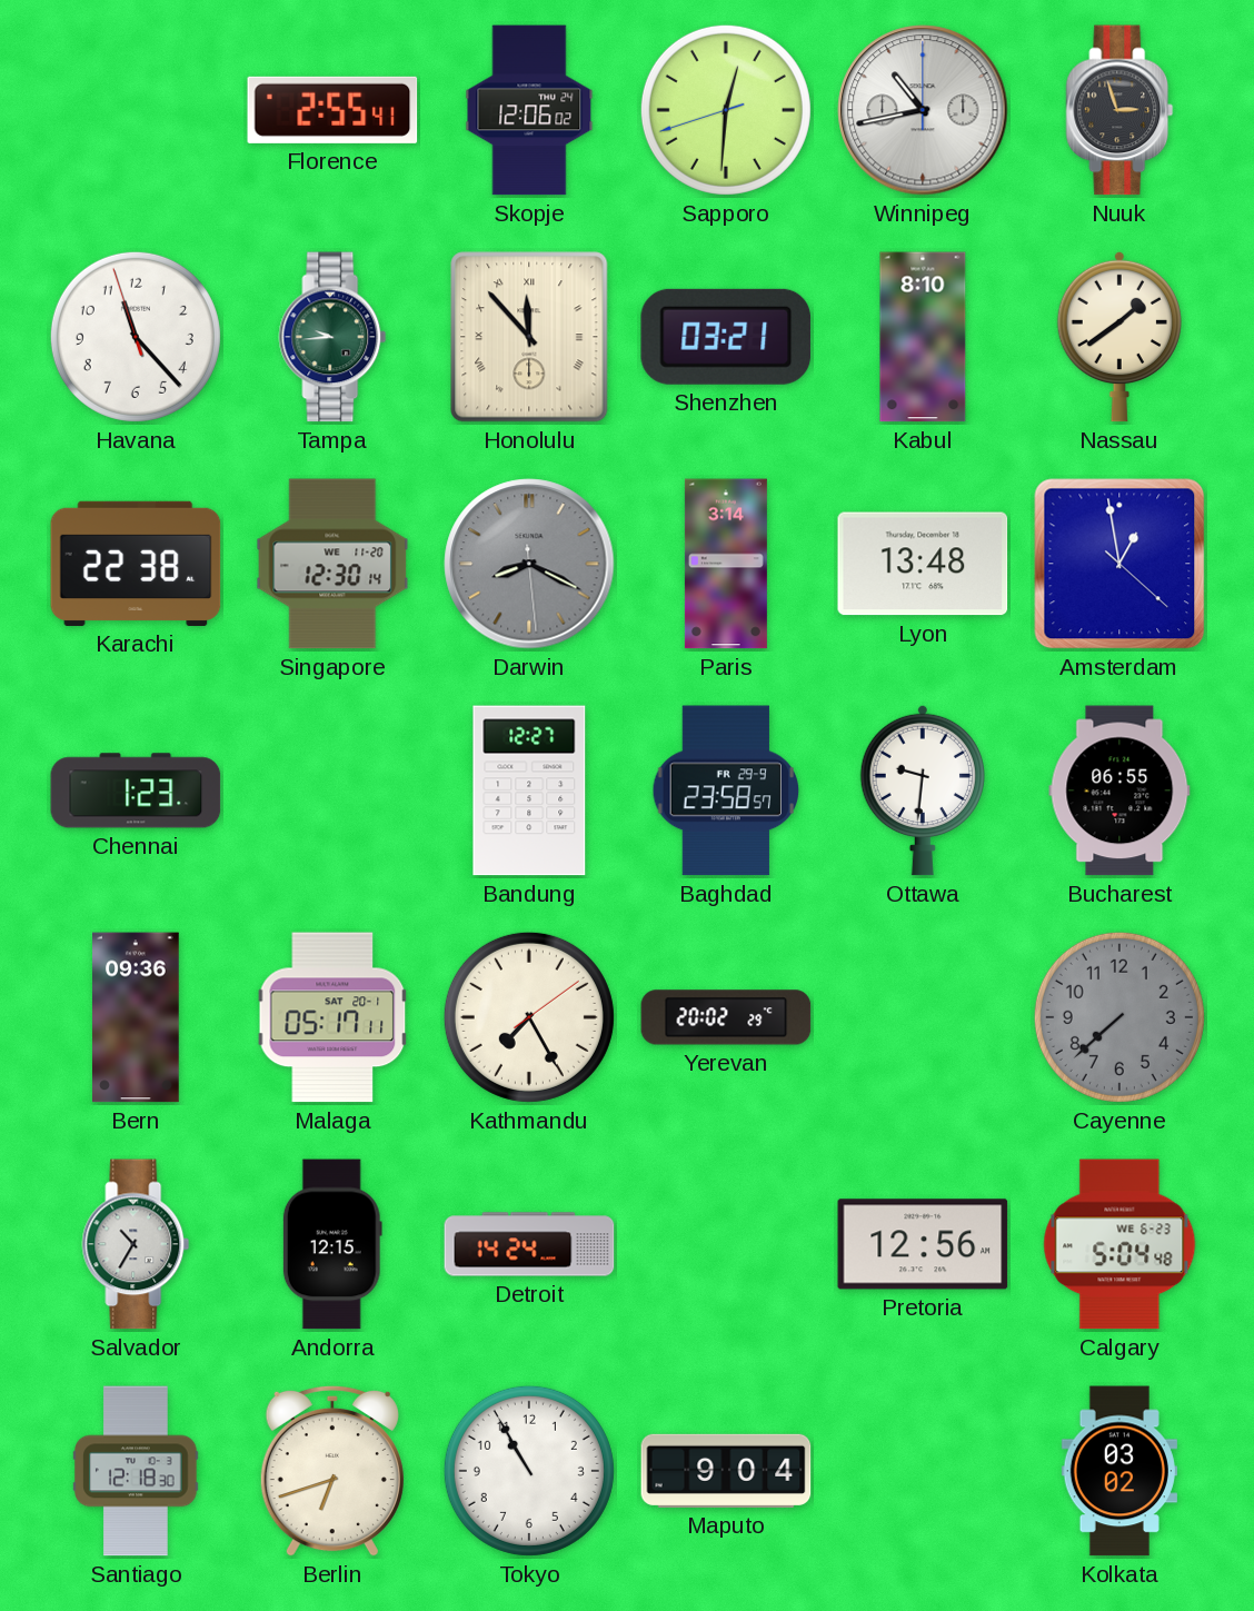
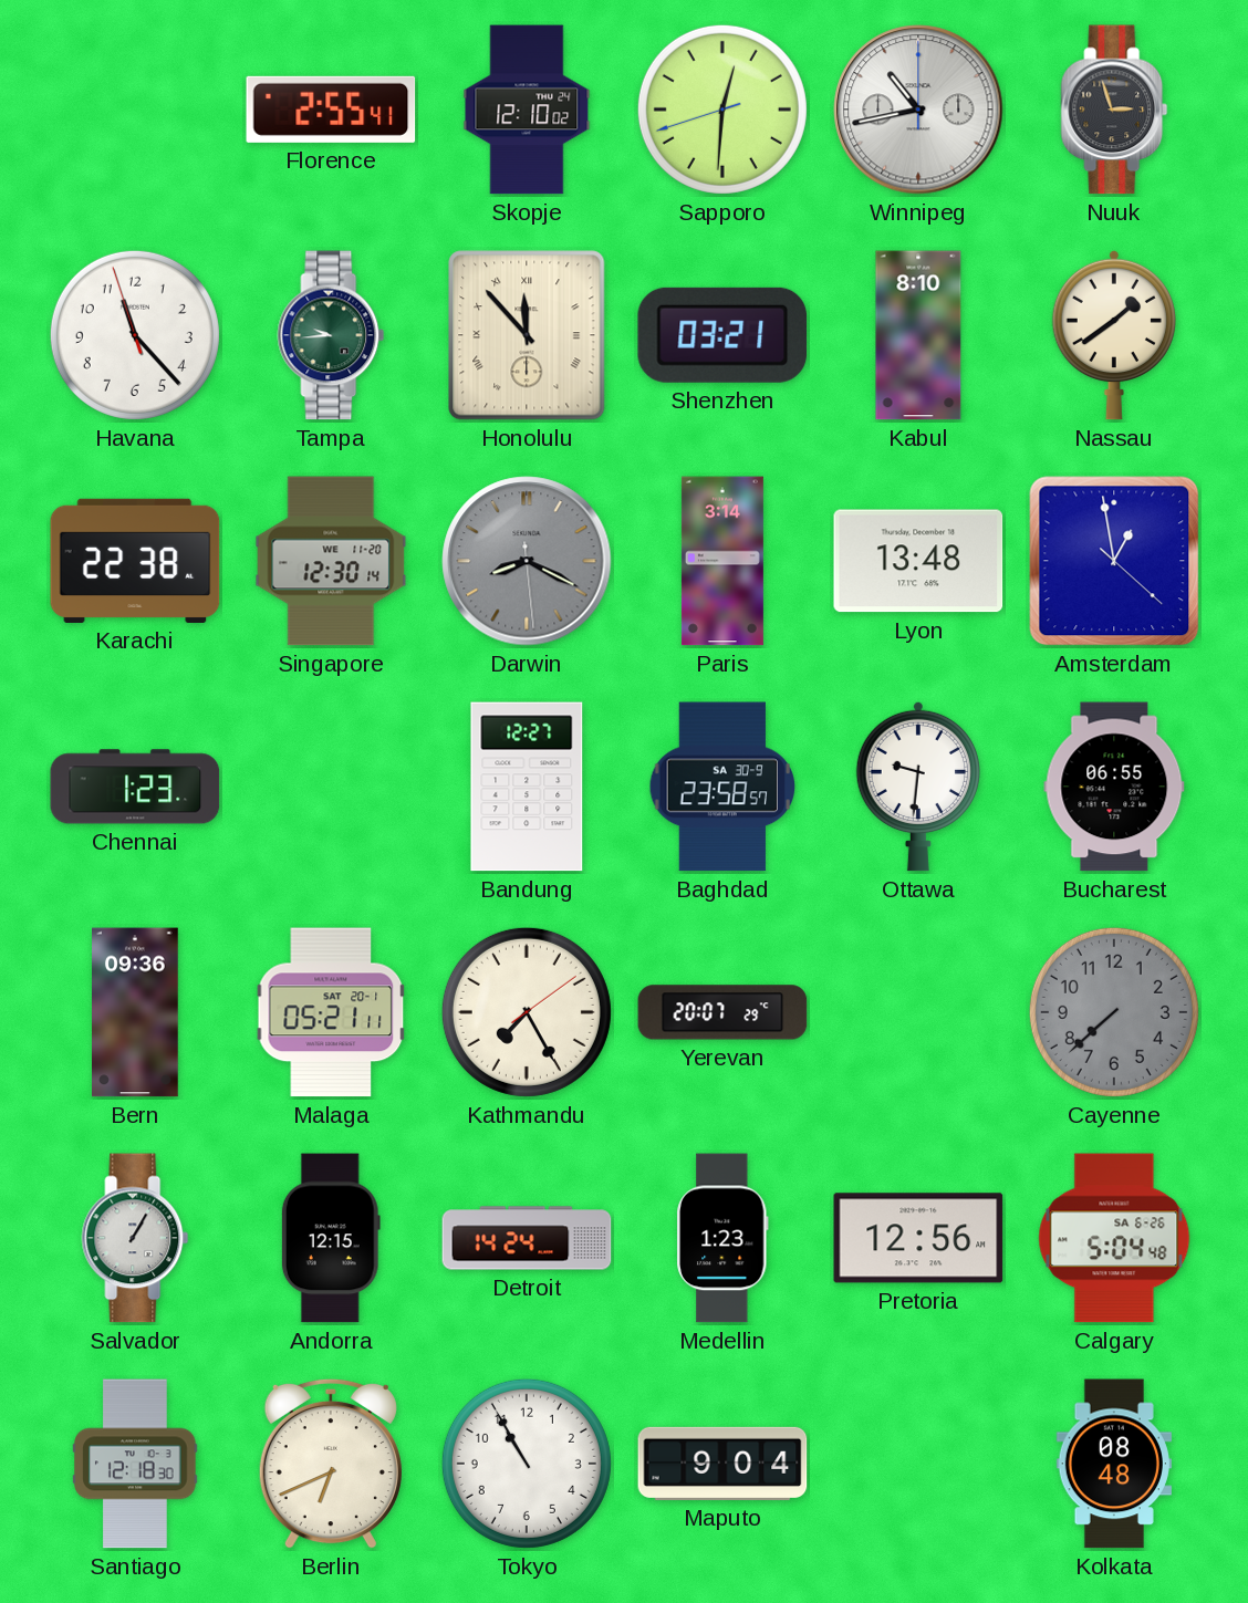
Skopje: 12:06 -> 12:10
Baghdad date: FR 29-9 -> SA 30-9
Malaga: 05:17 -> 05:21
Yerevan: 20:02 -> 20:07
Salvador: 10:35 -> 1:05
Medellin: none -> 1:23
Calgary date: WE 6-23 -> SA 6-26
Berlin: 6:42 -> 6:41
Kolkata: 03:02 -> 08:48
